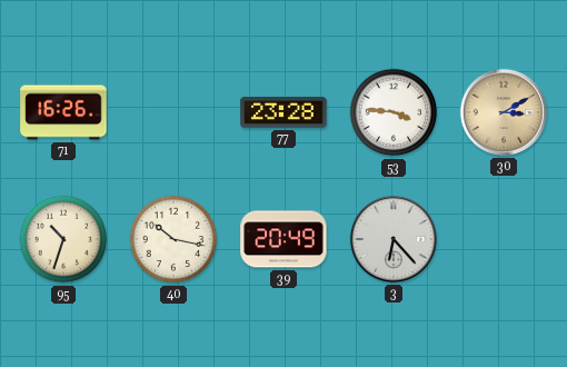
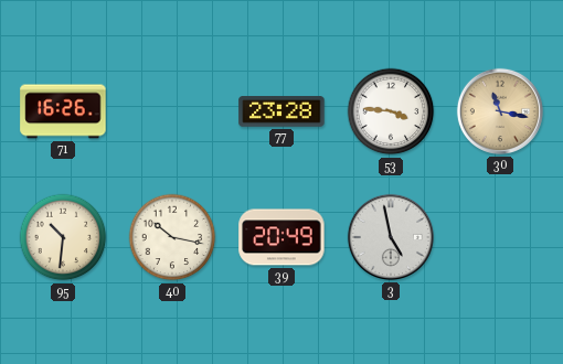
30: 3:10 -> 11:17
95: 10:33 -> 10:31
3: 6:23 -> 4:58
